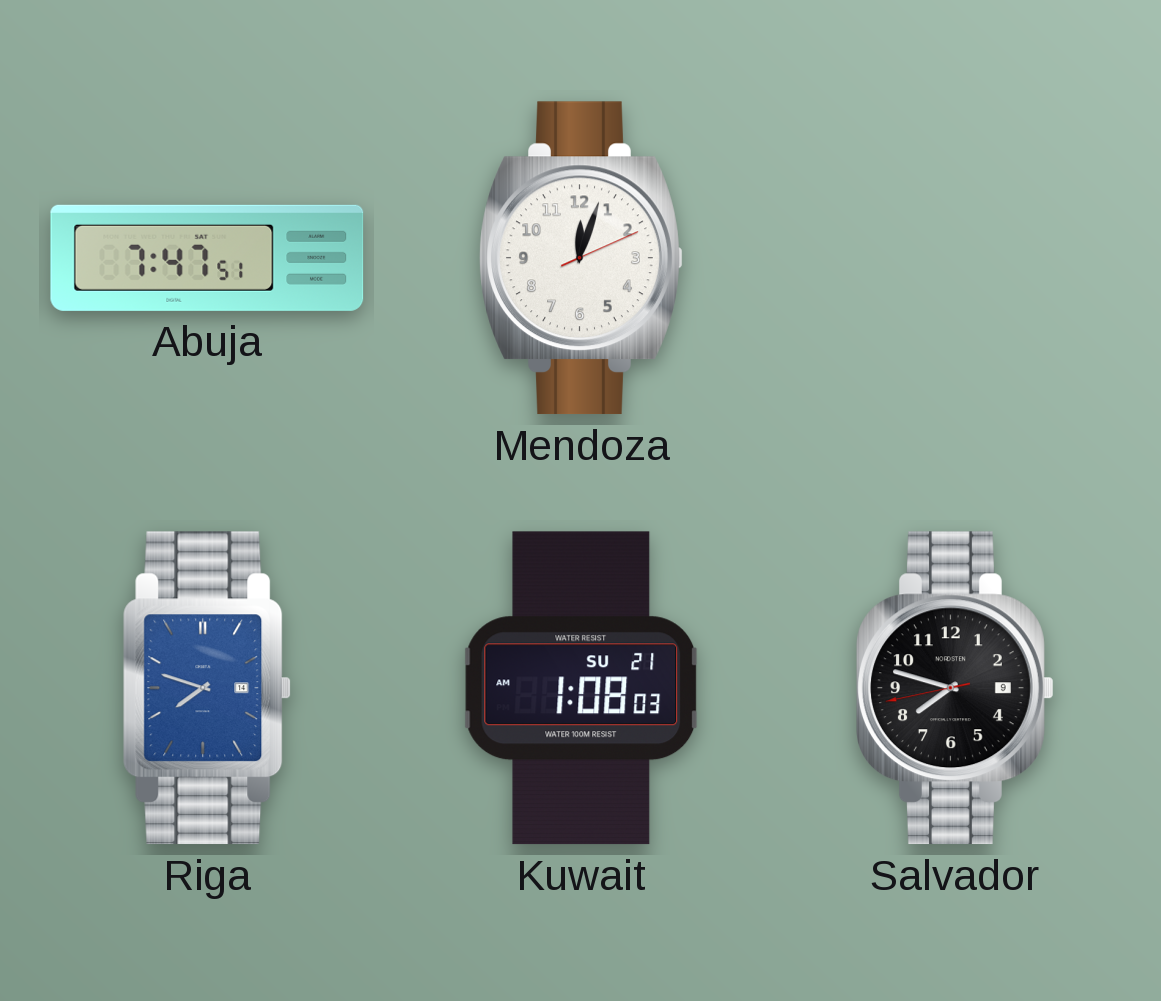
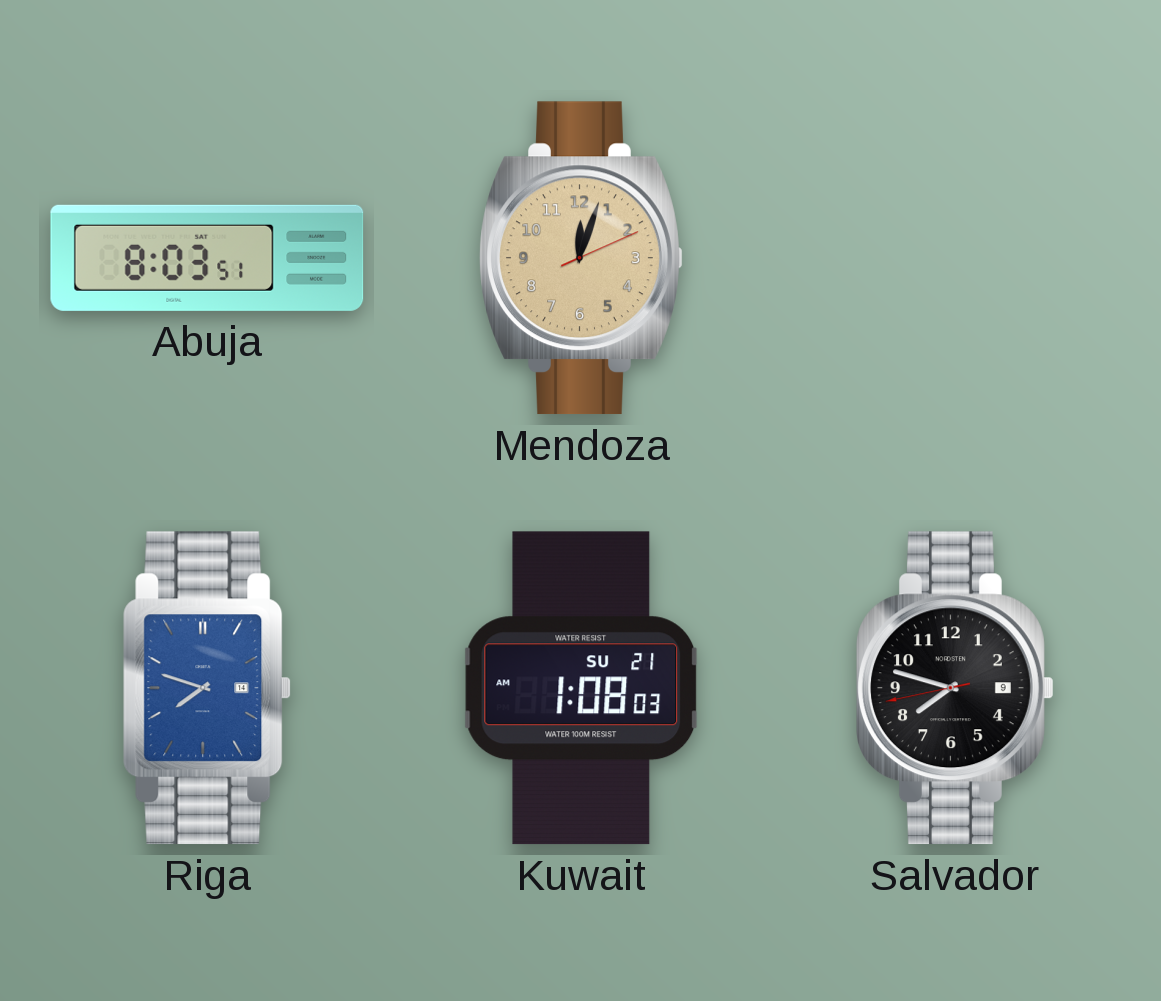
Abuja: 7:47 -> 8:03
Mendoza dial: white -> champagne
